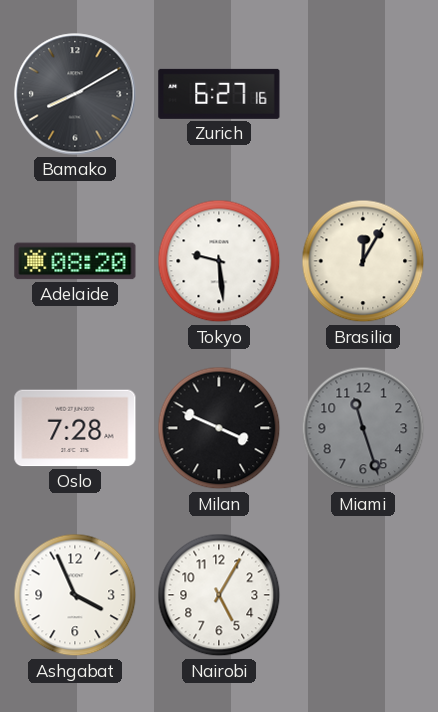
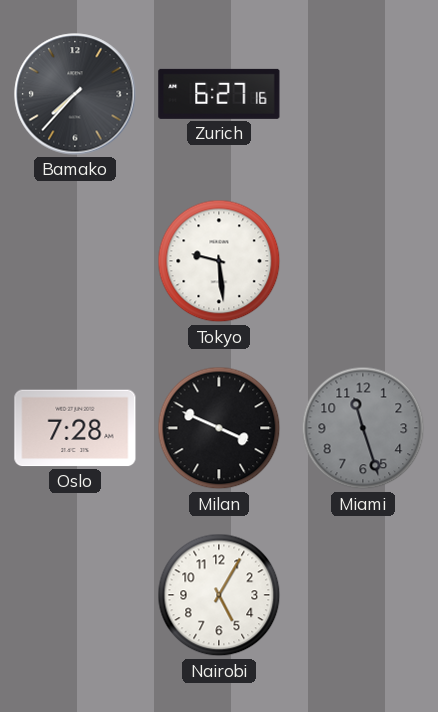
Bamako: 8:10 -> 7:37
Adelaide: 08:20 -> none
Brasilia: 12:05 -> none
Ashgabat: 3:56 -> none
